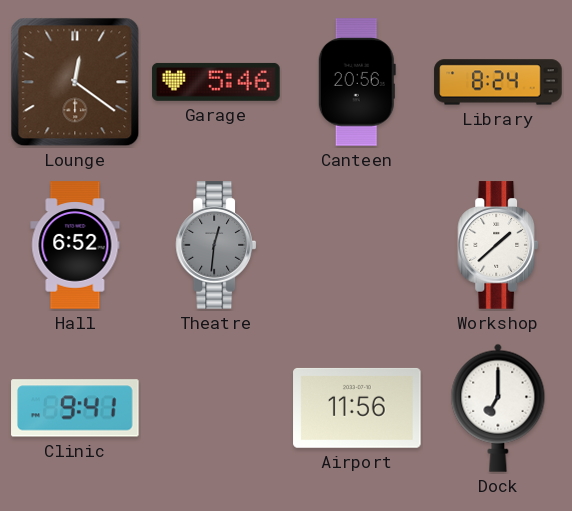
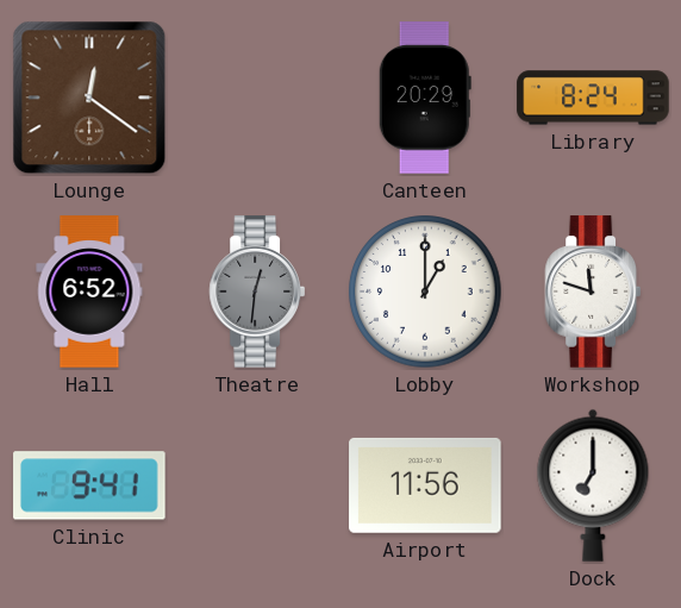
Garage: 5:46 -> none
Canteen: 20:56 -> 20:29
Lobby: none -> 1:00
Workshop: 1:38 -> 11:48
